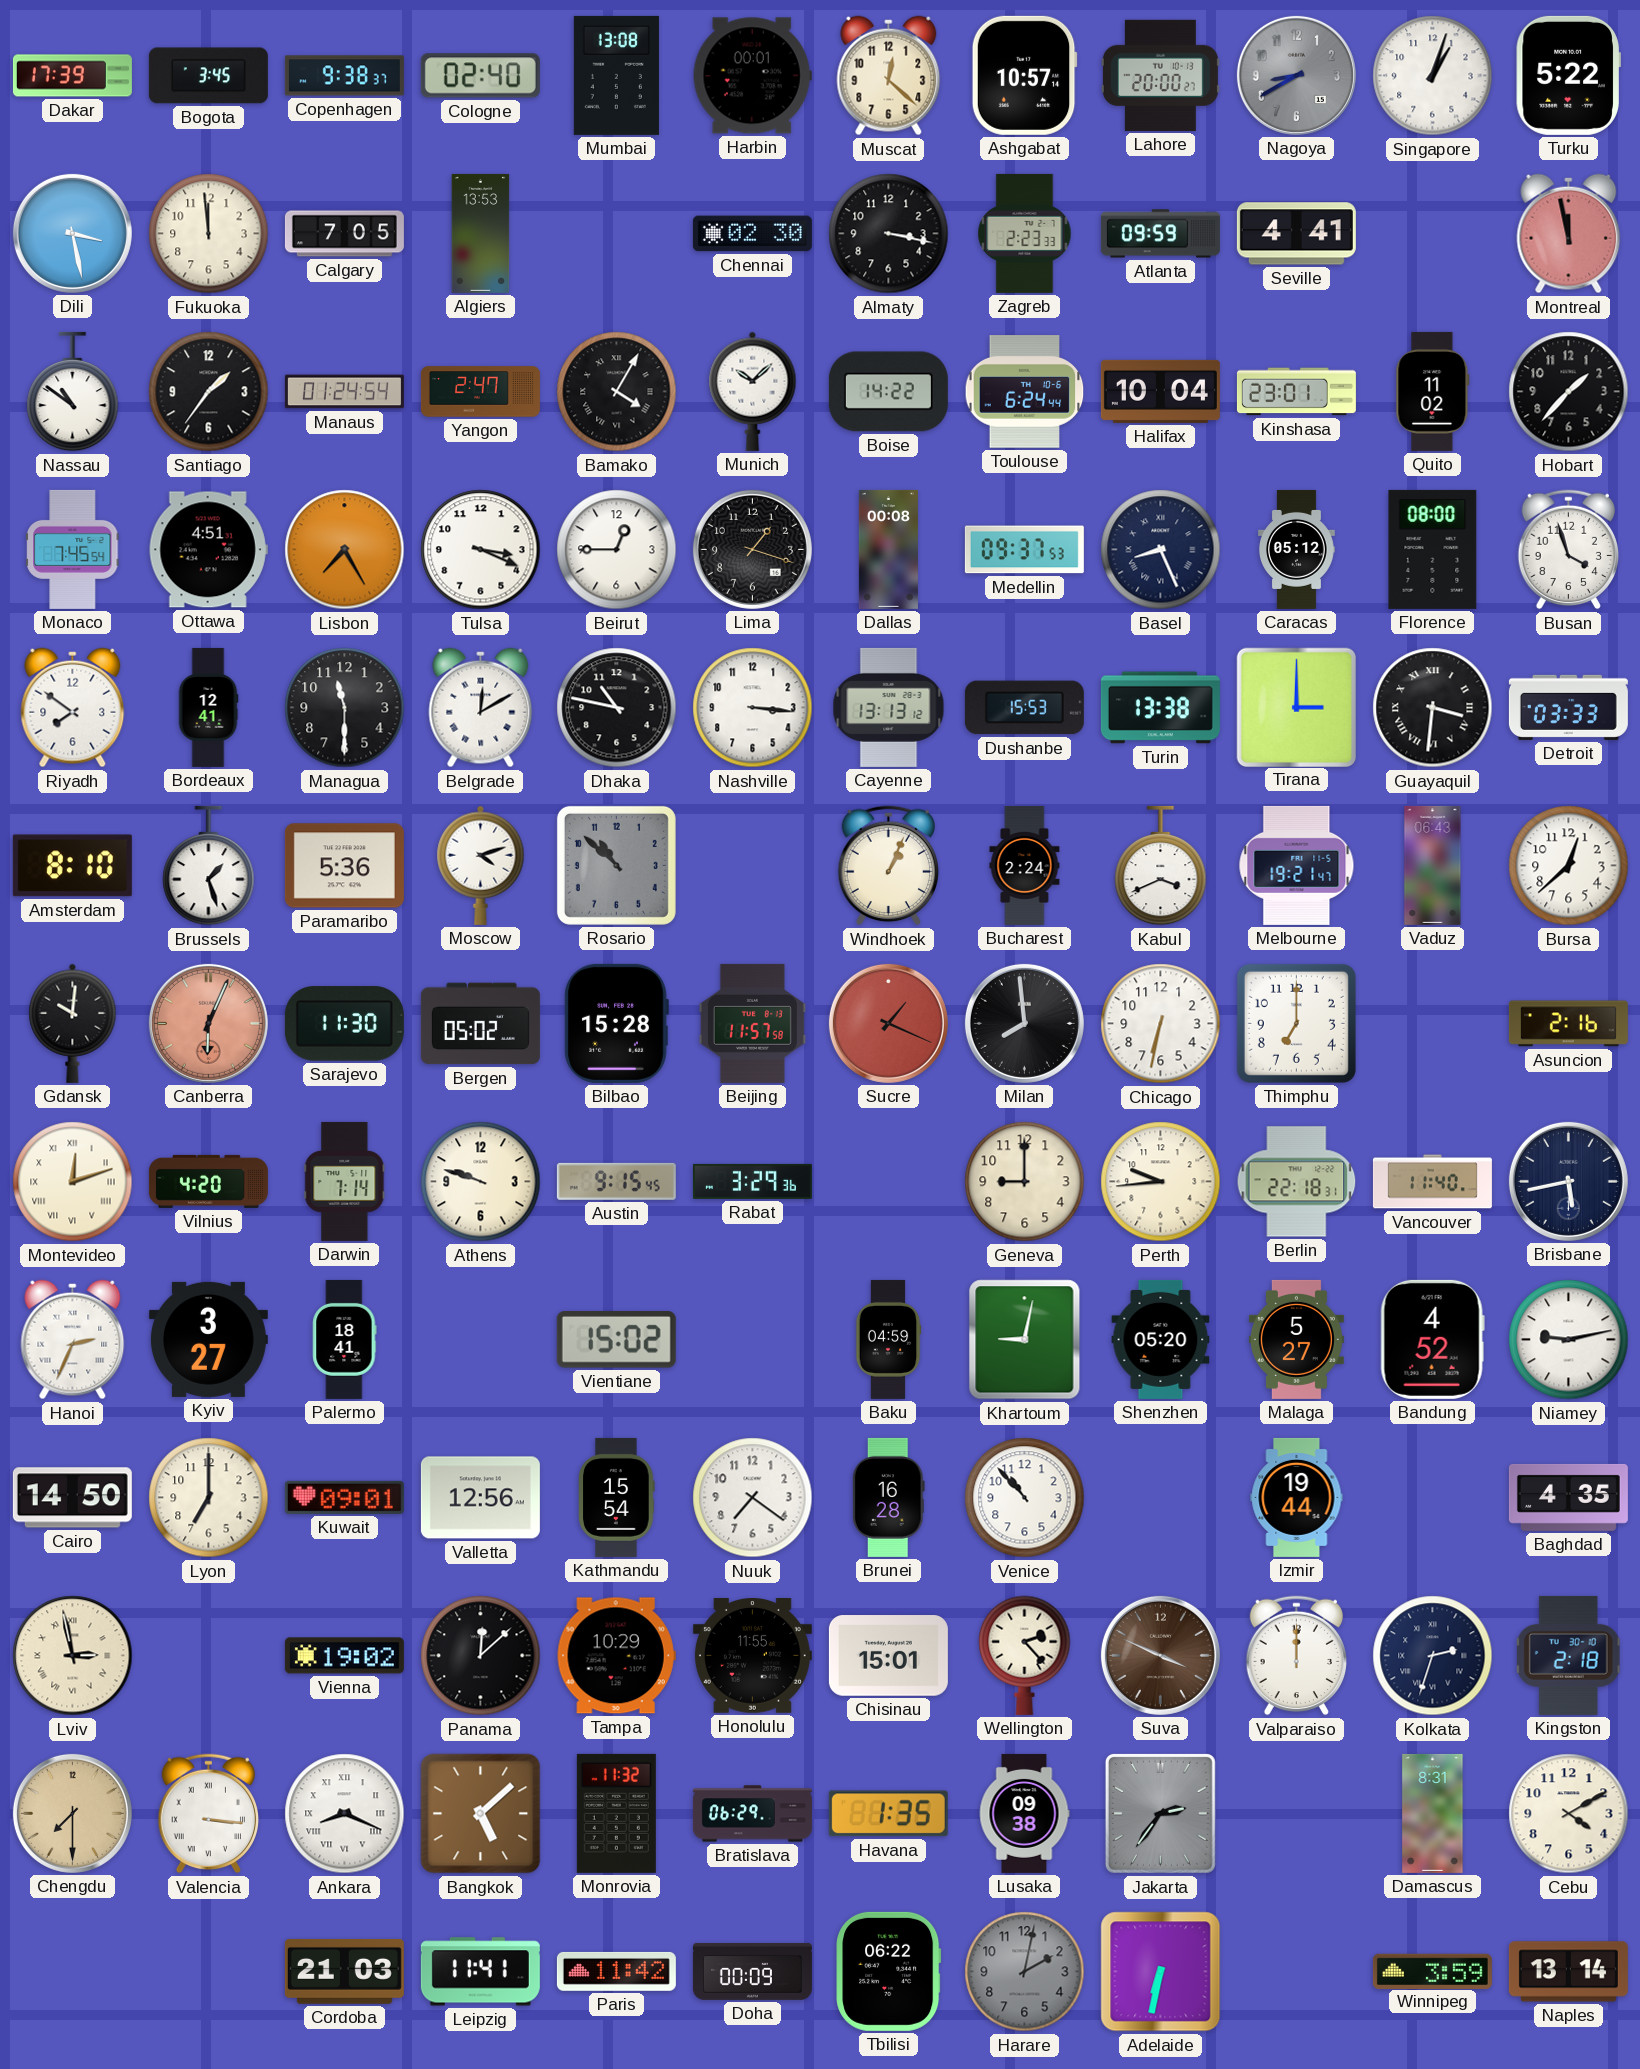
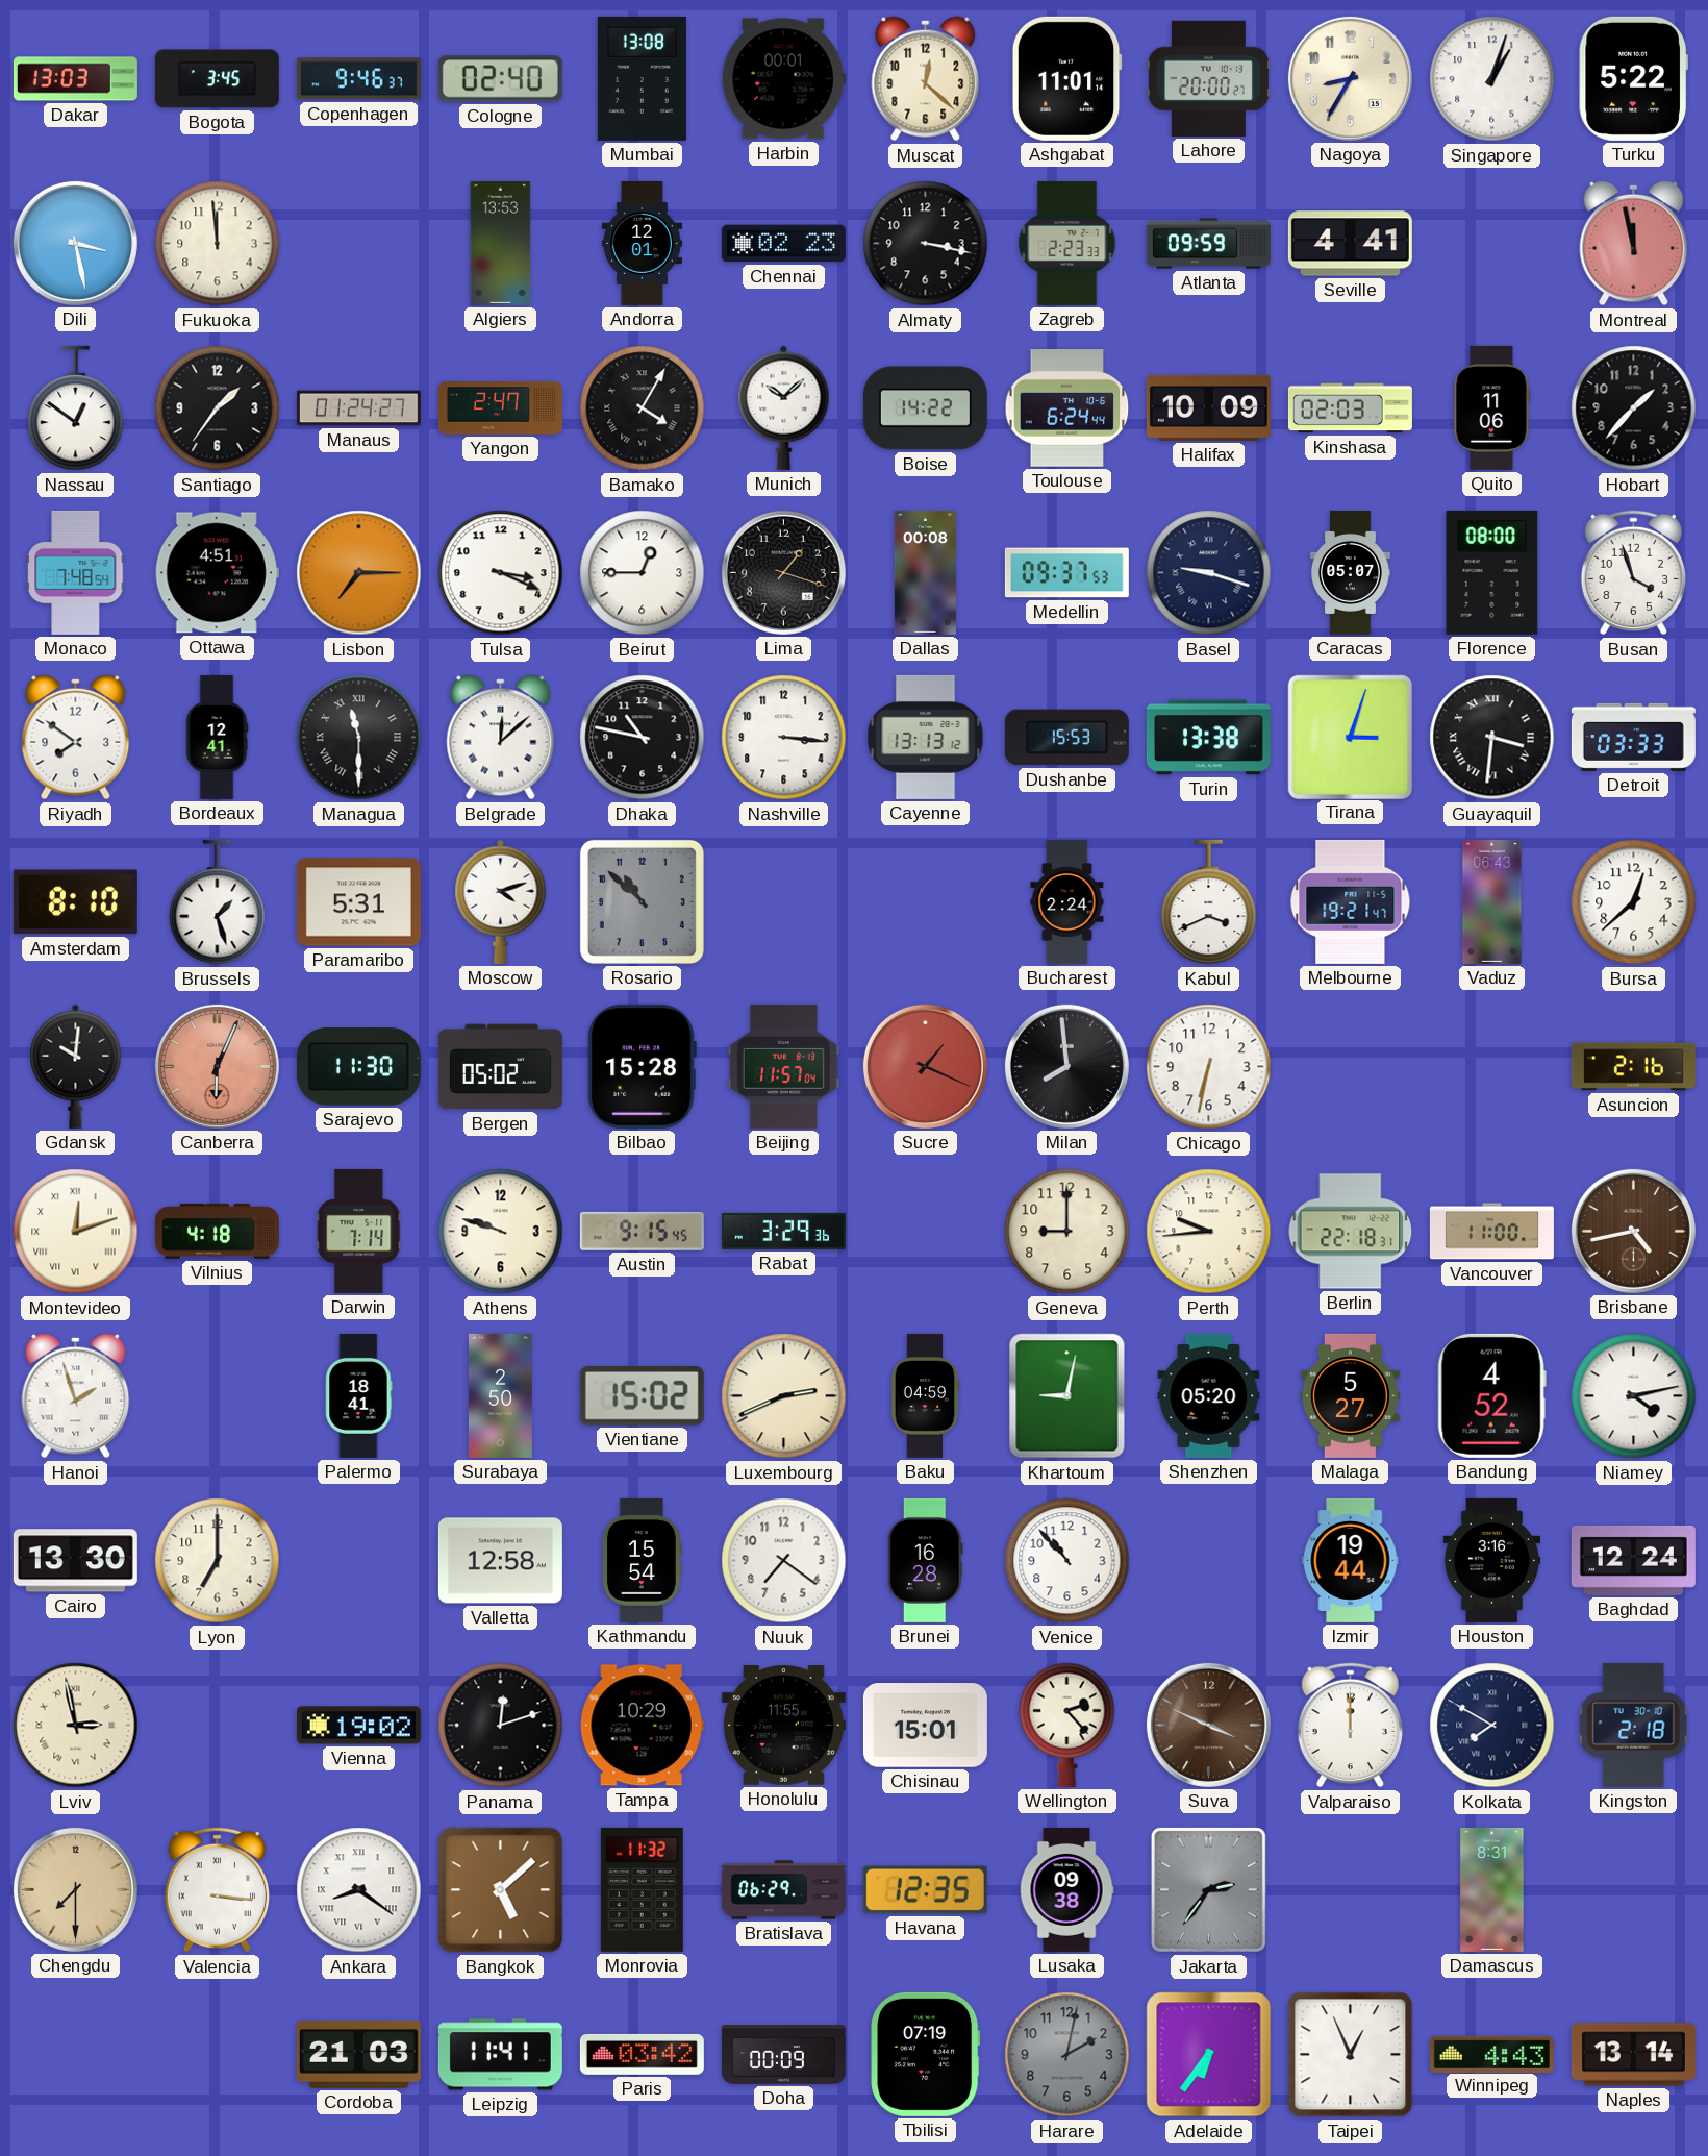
Dakar: 17:39 -> 13:03
Copenhagen: 9:38 -> 9:46
Ashgabat: 10:57 -> 11:01
Nagoya: 8:40 -> 8:35
Nagoya dial: grey -> cream
Calgary: 7:05 -> none
Andorra: none -> 12:01
Chennai: 02:30 -> 02:23
Nassau: 10:51 -> 12:51
Manaus: 01:24:54 -> 01:24:27
Halifax: 10:04 -> 10:09
Kinshasa: 23:01 -> 02:03
Quito: 11:02 -> 11:06
Monaco: 7:45 -> 7:48
Lisbon: 7:25 -> 7:15
Basel: 8:26 -> 9:18
Caracas: 05:12 -> 05:07
Managua numerals: Arabic -> Roman
Belgrade: 12:10 -> 12:08
Tirana: 3:00 -> 3:03
Paramaribo: 5:36 -> 5:31
Windhoek: 1:04 -> none
Beijing: 11:57:58 -> 11:57:04
Thimphu: 7:00 -> none
Vilnius: 4:20 -> 4:18
Vancouver: 11:40 -> 11:00
Brisbane: 5:43 -> 4:43
Brisbane dial: navy -> brown
Hanoi: 2:34 -> 1:57
Kyiv: 3:27 -> none
Surabaya: none -> 2:50
Luxembourg: none -> 2:41
Niamey: 9:13 -> 4:13
Cairo: 14:50 -> 13:30
Kuwait: 09:01 -> none
Valletta: 12:56 -> 12:58
Houston: none -> 3:16
Baghdad: 4:35 -> 12:24
Panama: 12:08 -> 12:12
Kolkata: 2:33 -> 7:50
Ankara: 8:19 -> 8:21
Havana: 1:35 -> 12:35
Cebu: 4:10 -> none
Paris: 11:42 -> 03:42
Tbilisi: 06:22 -> 07:19
Adelaide: 6:32 -> 6:36
Taipei: none -> 12:56
Winnipeg: 3:59 -> 4:43
